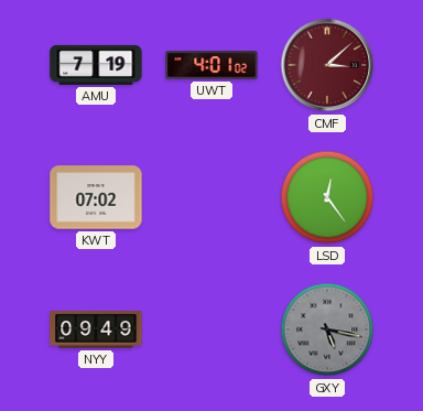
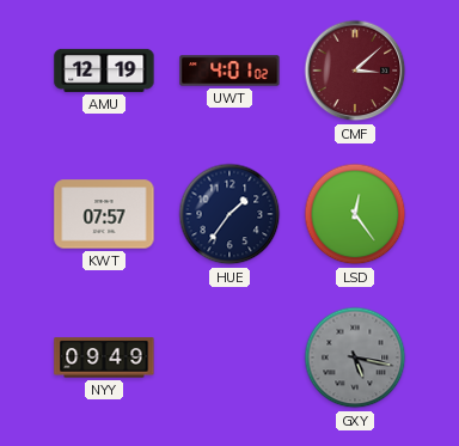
AMU: 7:19 -> 12:19
KWT: 07:02 -> 07:57
HUE: none -> 1:36
